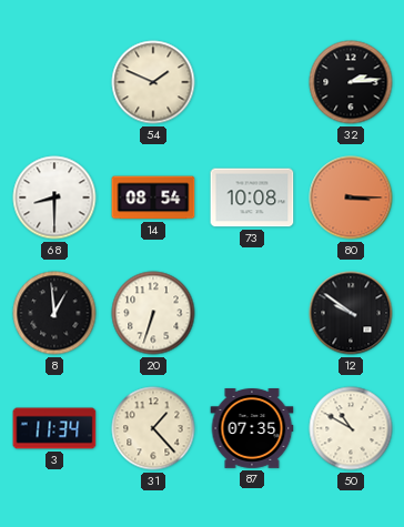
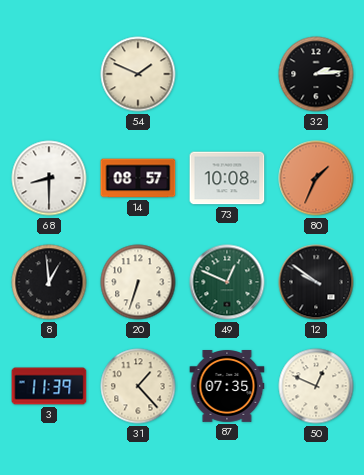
14: 08:54 -> 08:57
80: 3:15 -> 1:34
49: none -> 12:49
3: 11:34 -> 11:39
50: 10:50 -> 12:49
